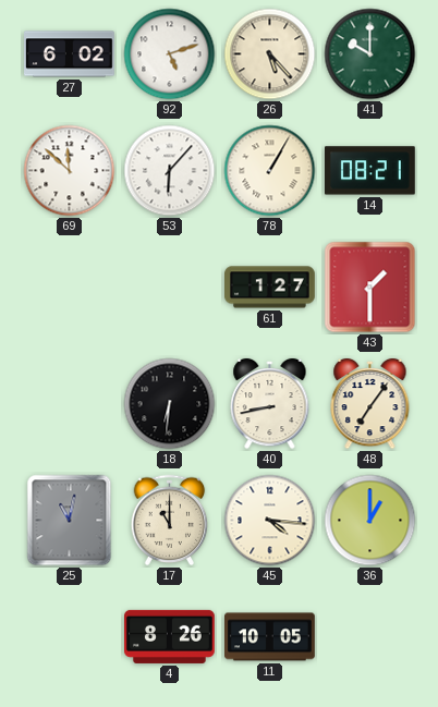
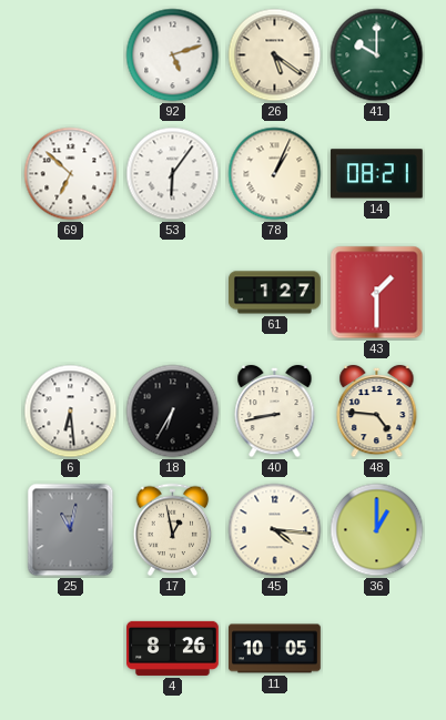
27: 6:02 -> none
26: 5:23 -> 5:21
69: 11:52 -> 6:52
53: 6:07 -> 6:06
78: 1:05 -> 1:04
6: none -> 6:29
18: 6:31 -> 6:35
48: 7:06 -> 4:46
17: 11:00 -> 12:58
